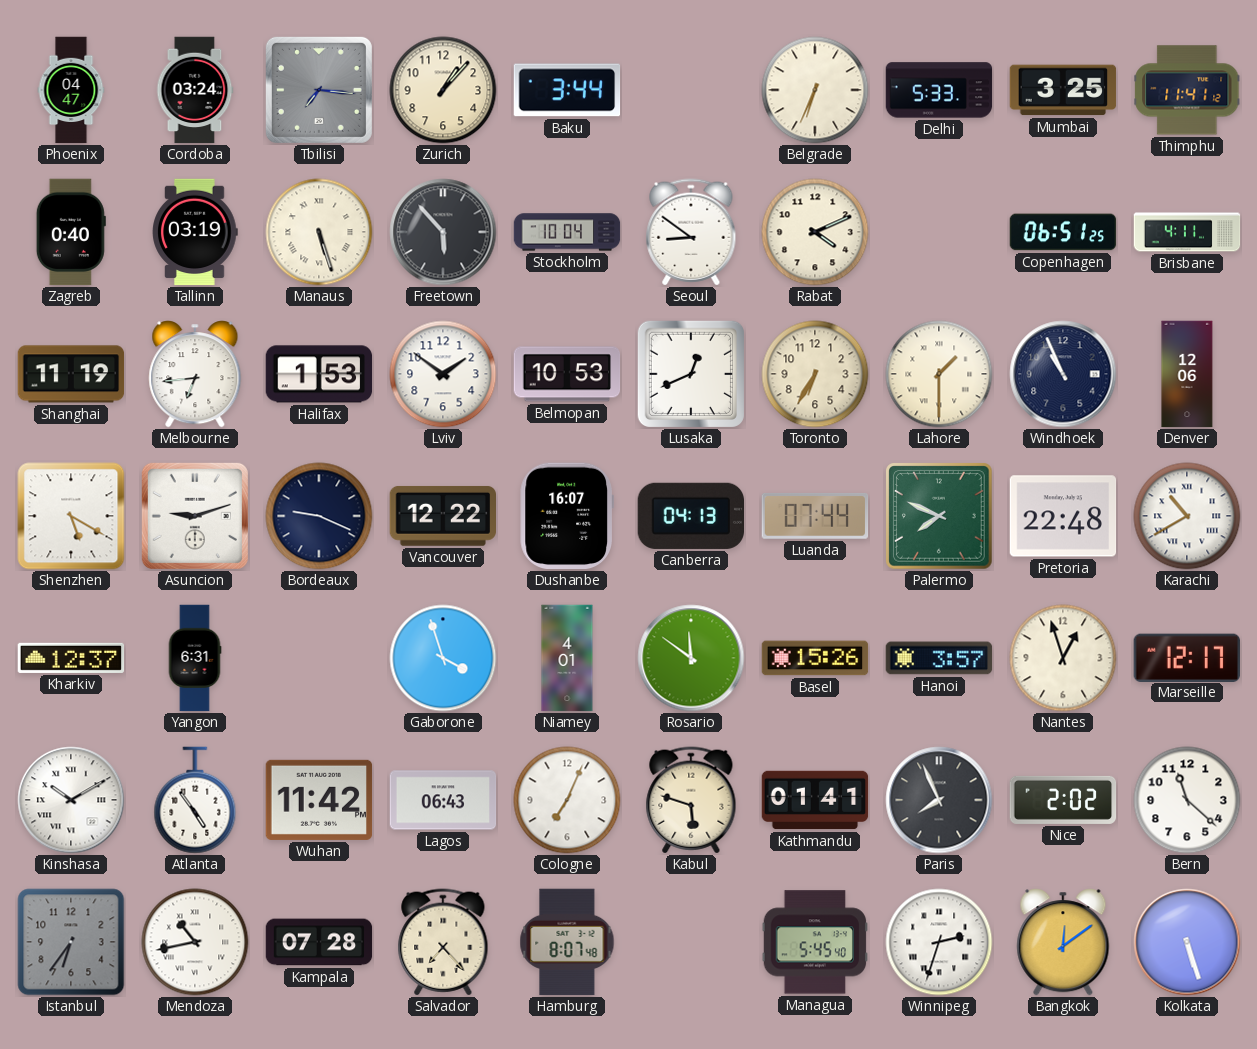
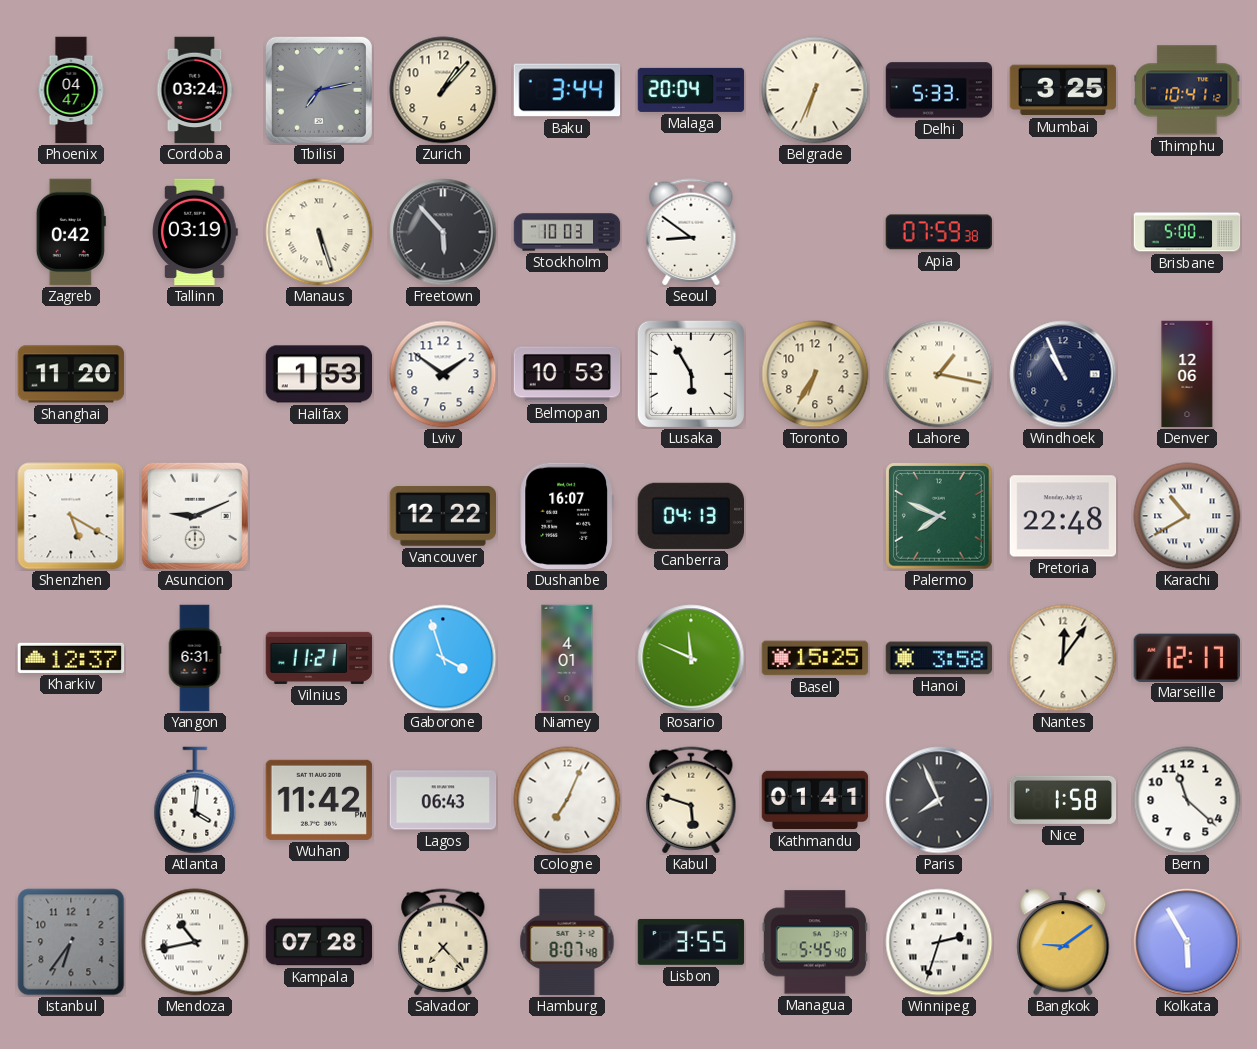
Tbilisi: 7:16 -> 7:13
Malaga: none -> 20:04
Thimphu: 11:41 -> 10:41
Zagreb: 0:40 -> 0:42
Stockholm: 10:04 -> 10:03
Rabat: 4:11 -> none
Apia: none -> 07:59
Copenhagen: 06:51 -> none
Brisbane: 4:11 -> 5:00
Shanghai: 11:19 -> 11:20
Melbourne: 6:44 -> none
Lusaka: 12:41 -> 5:55
Lahore: 1:30 -> 1:17
Asuncion: 9:12 -> 9:11
Bordeaux: 9:19 -> none
Luanda: 07:44 -> none
Vilnius: none -> 11:21
Rosario: 11:51 -> 11:49
Basel: 15:26 -> 15:25
Hanoi: 3:57 -> 3:58
Nantes: 12:57 -> 12:06
Kinshasa: 10:10 -> none
Atlanta: 4:54 -> 4:01
Nice: 2:02 -> 1:58
Lisbon: none -> 3:55
Bangkok: 12:09 -> 9:09
Kolkata: 5:27 -> 5:55
